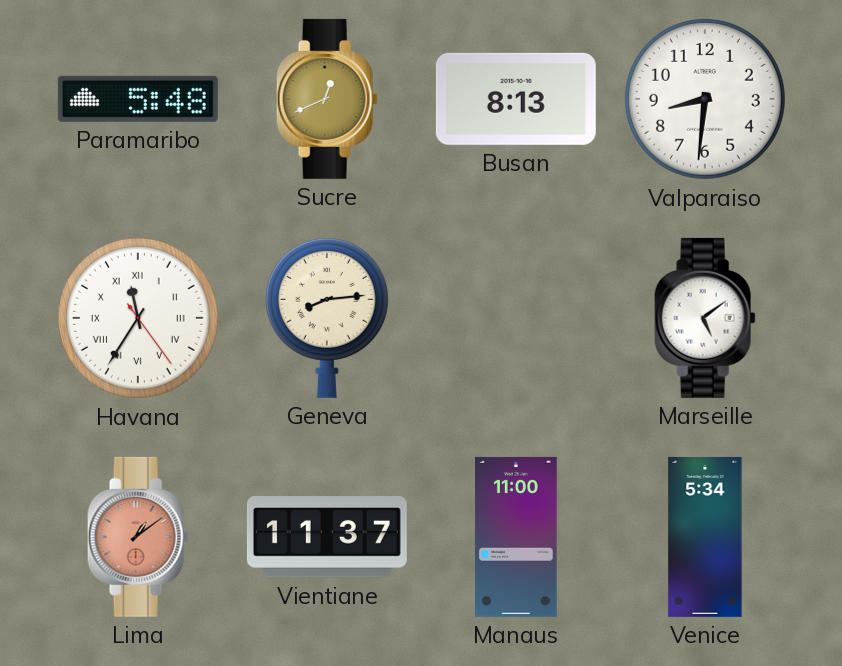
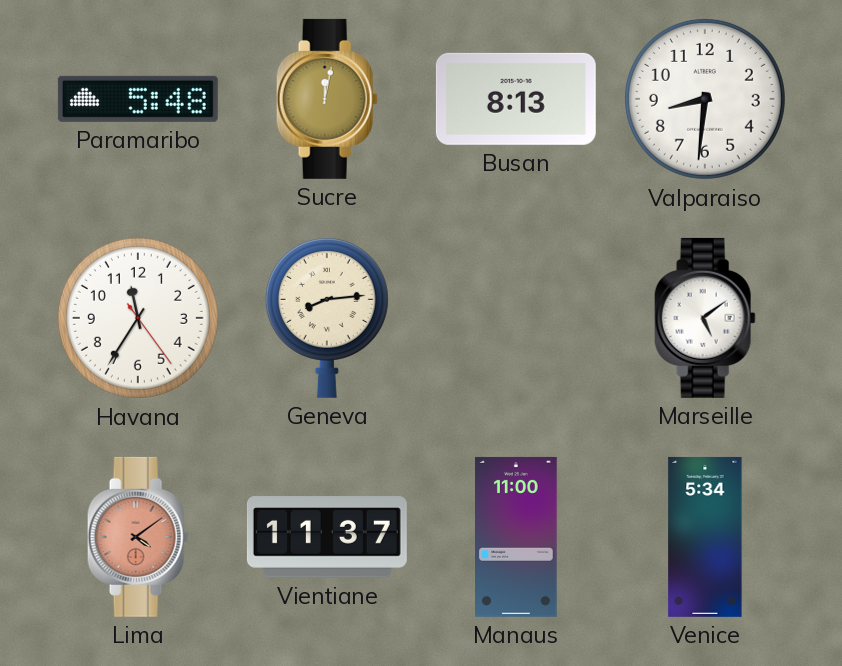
Sucre: 12:41 -> 12:02
Havana numerals: Roman -> Arabic
Lima: 1:09 -> 4:09
